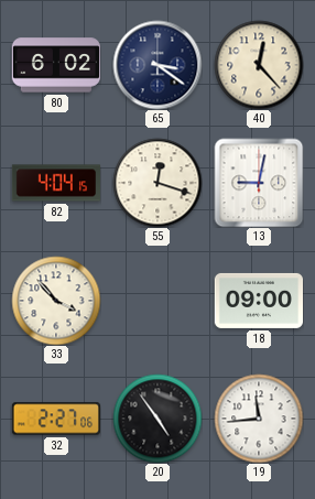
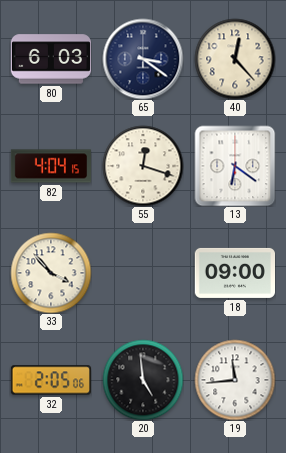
80: 6:02 -> 6:03
13: 9:02 -> 6:21
32: 2:27 -> 2:05
20: 4:54 -> 4:59
